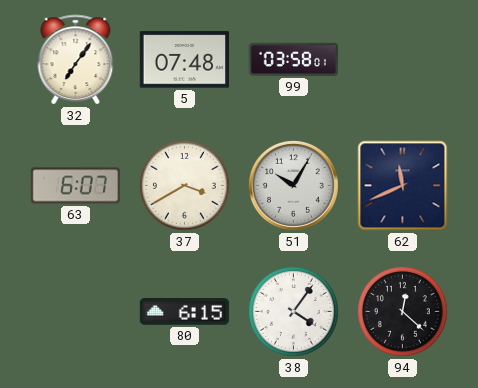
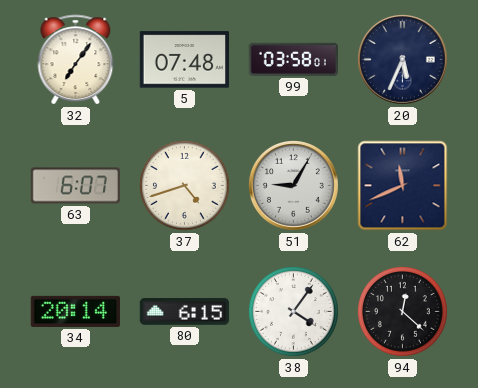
20: none -> 5:34
37: 3:40 -> 4:42
51: 10:05 -> 9:05
34: none -> 20:14
